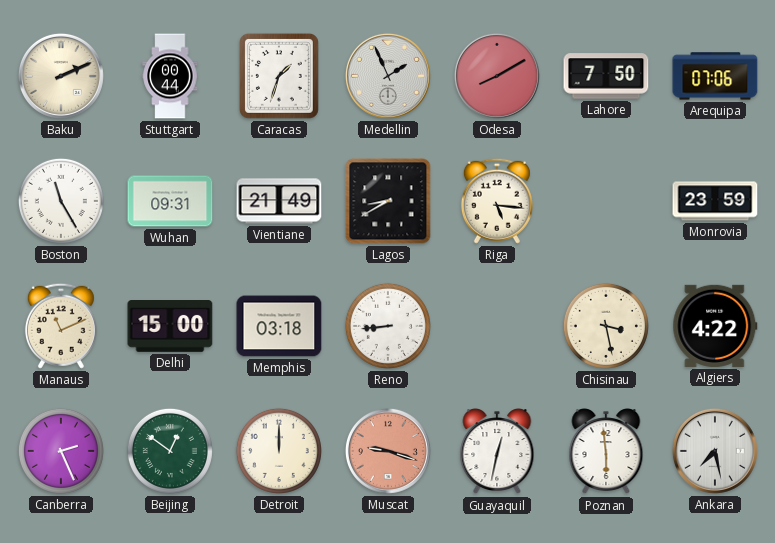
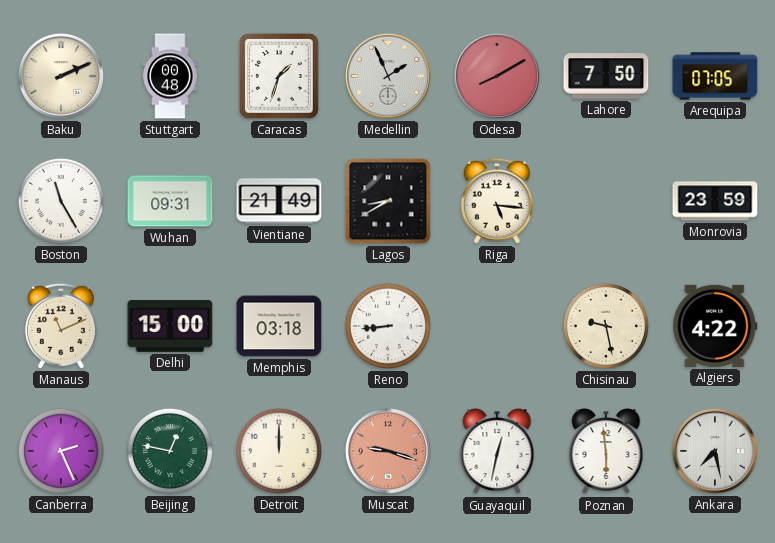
Stuttgart: 00:44 -> 00:48
Arequipa: 07:06 -> 07:05
Chisinau: 3:28 -> 9:28
Beijing: 12:51 -> 12:47
